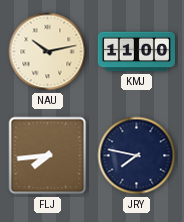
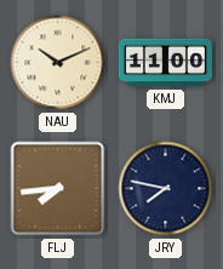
NAU: 10:13 -> 10:11
